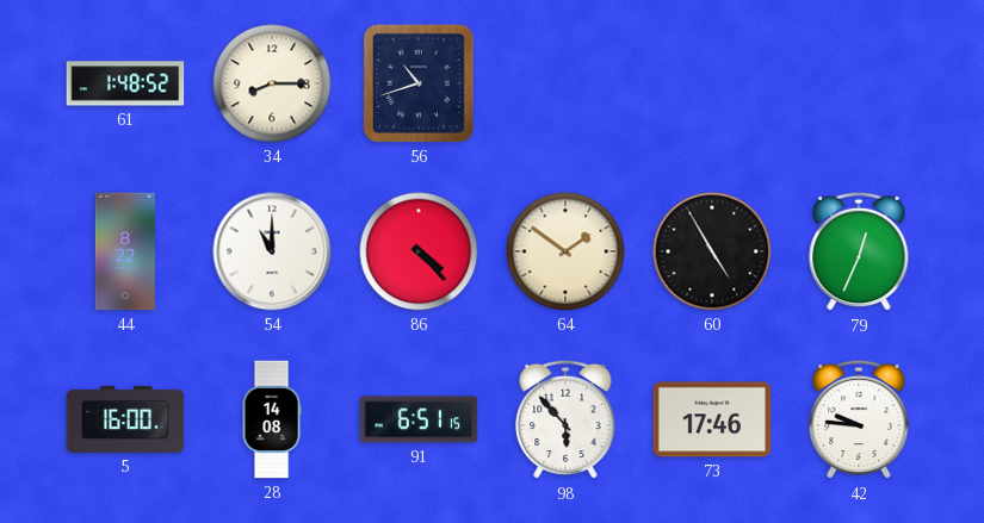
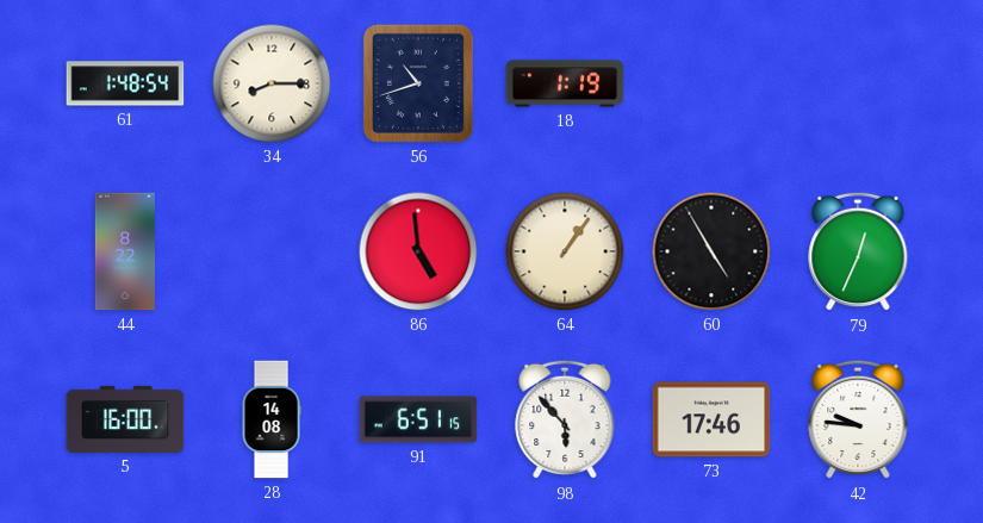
61: 1:48:52 -> 1:48:54
18: none -> 1:19
54: 11:00 -> none
86: 4:23 -> 4:59
64: 1:51 -> 1:06
